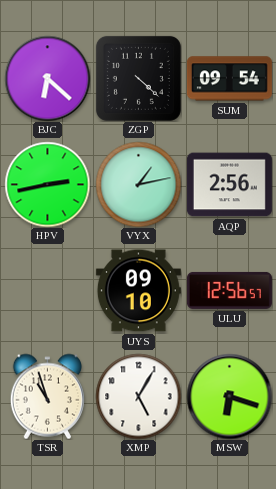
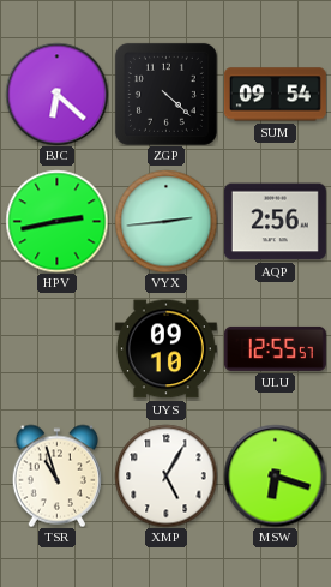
VYX: 1:13 -> 2:44
ULU: 12:56 -> 12:55
